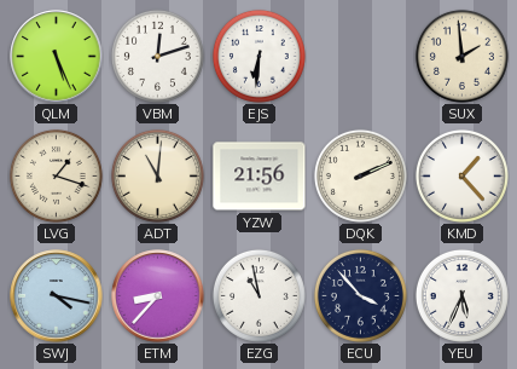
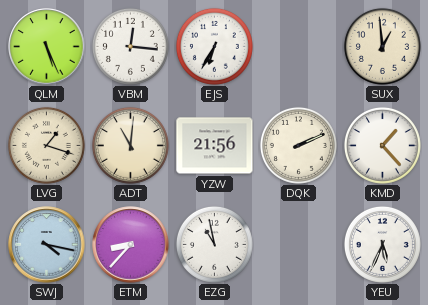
VBM: 12:12 -> 12:16
EJS: 6:31 -> 6:35
SUX: 1:59 -> 12:59
ECU: 3:53 -> none
